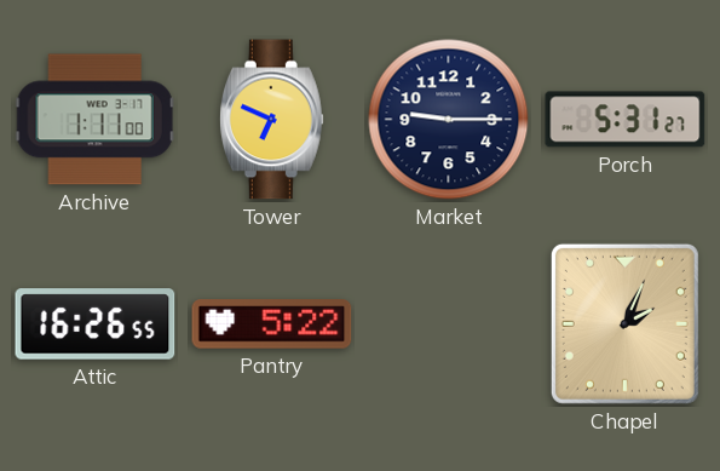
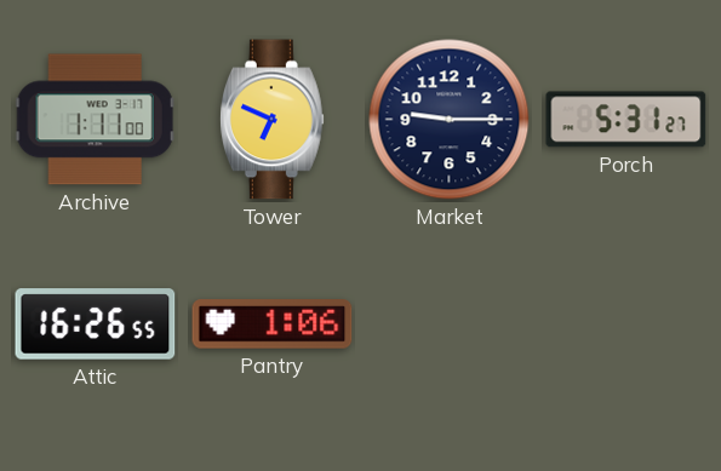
Pantry: 5:22 -> 1:06
Chapel: 2:04 -> none
